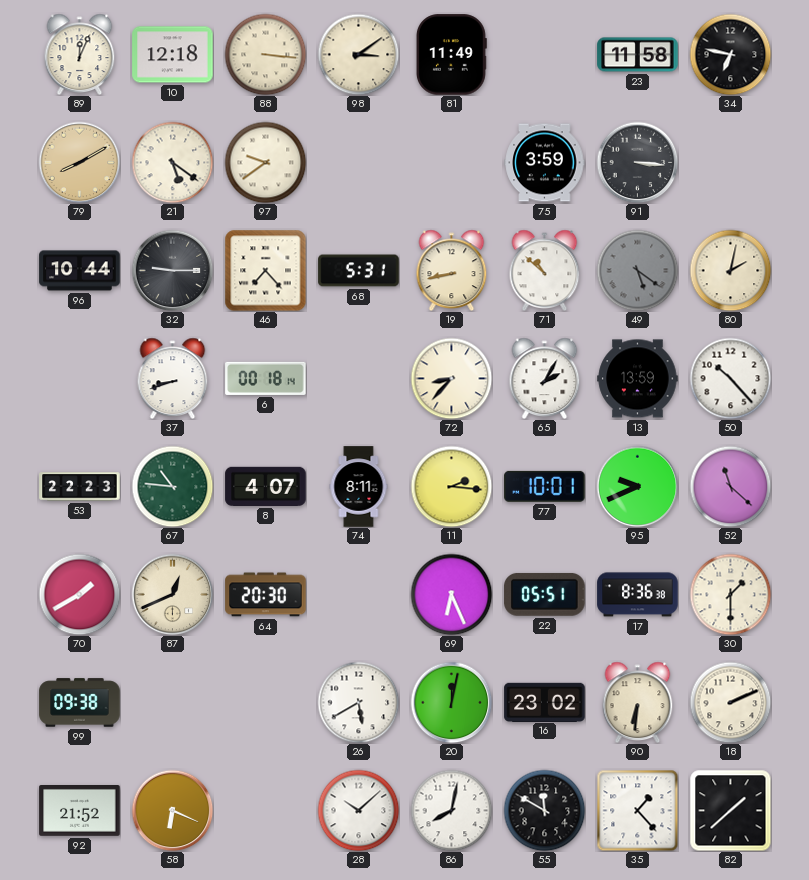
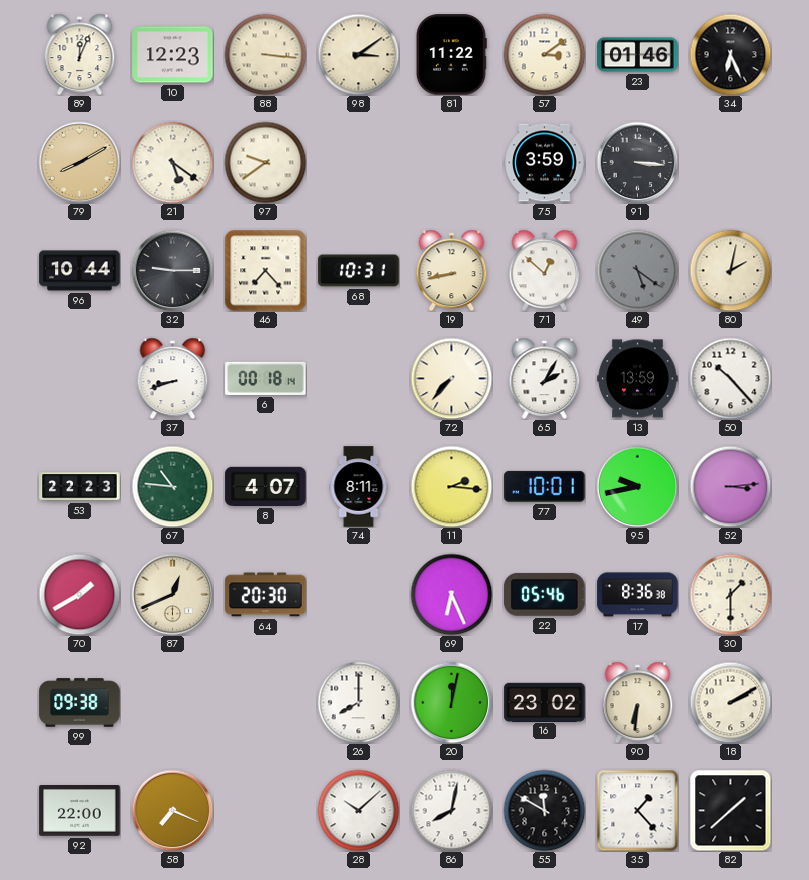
10: 12:18 -> 12:23
81: 11:49 -> 11:22
57: none -> 3:09
23: 11:58 -> 01:46
34: 6:47 -> 6:26
68: 5:31 -> 10:31
71: 10:52 -> 12:52
72: 8:37 -> 7:37
95: 9:41 -> 9:43
52: 11:22 -> 3:14
22: 05:51 -> 05:46
26: 5:40 -> 8:00
18: 2:11 -> 2:10
92: 21:52 -> 22:00
58: 6:19 -> 7:19
